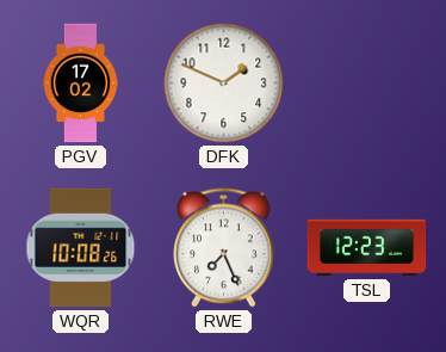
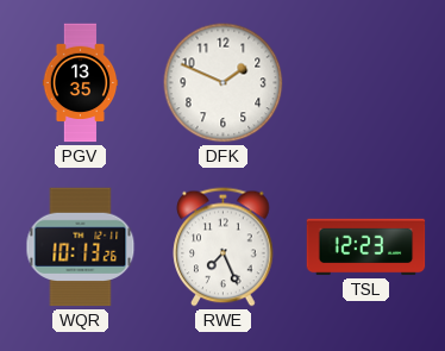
PGV: 17:02 -> 13:35
WQR: 10:08 -> 10:13
